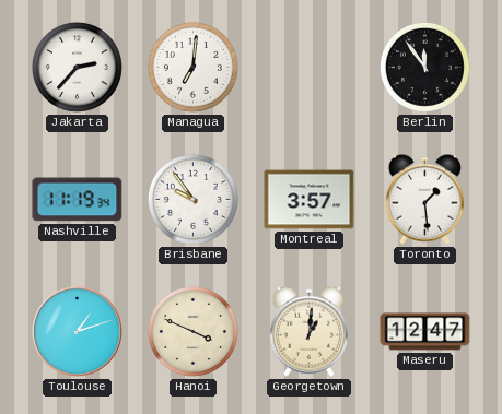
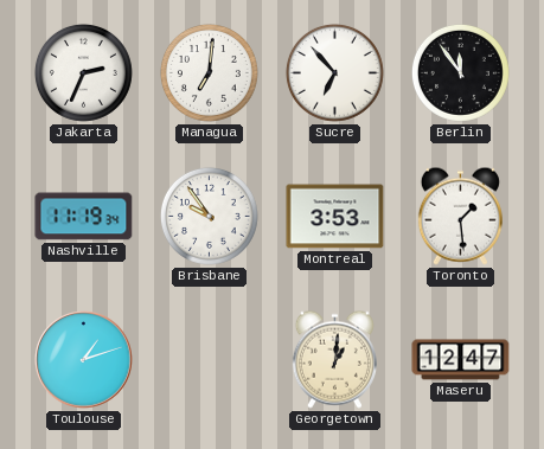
Jakarta: 2:37 -> 2:34
Sucre: none -> 6:53
Montreal: 3:57 -> 3:53
Hanoi: 3:49 -> none
